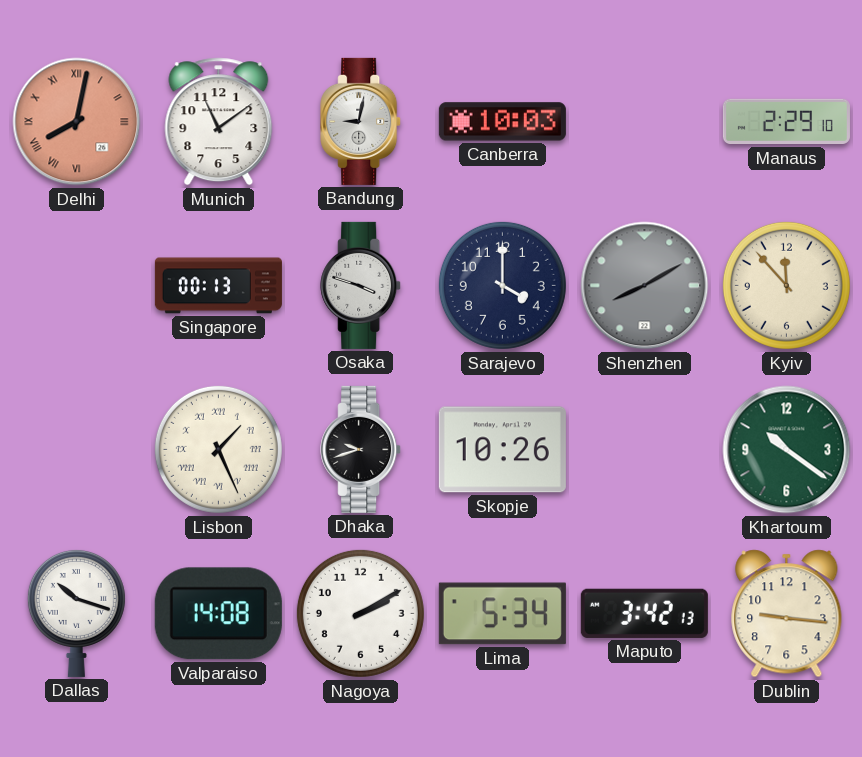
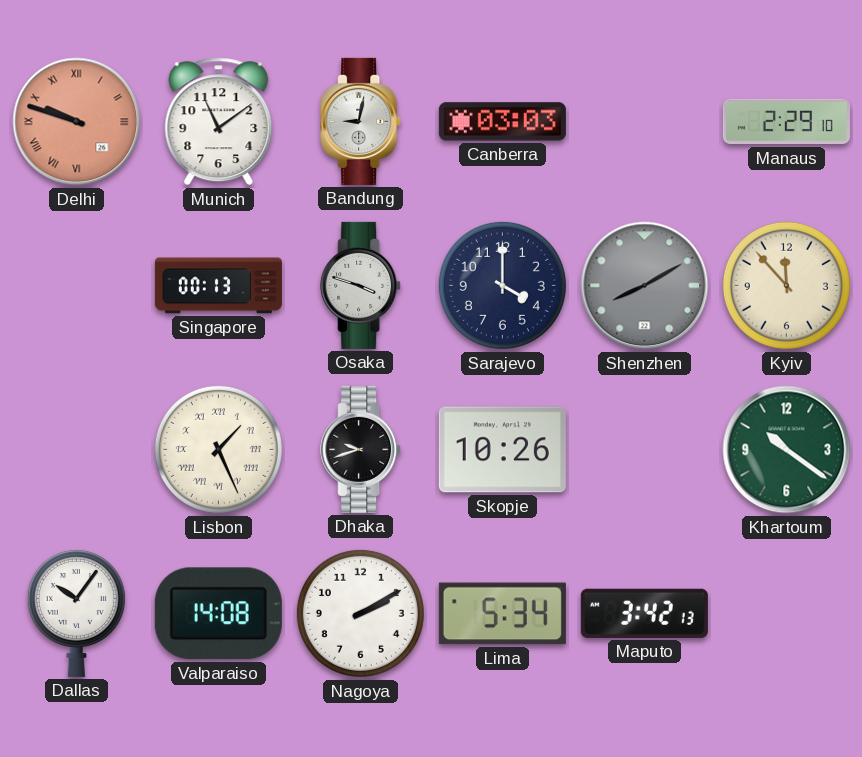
Delhi: 8:02 -> 9:48
Canberra: 10:03 -> 03:03
Dallas: 10:18 -> 10:06
Dublin: 9:16 -> none
